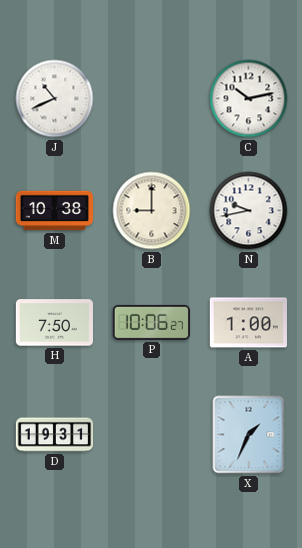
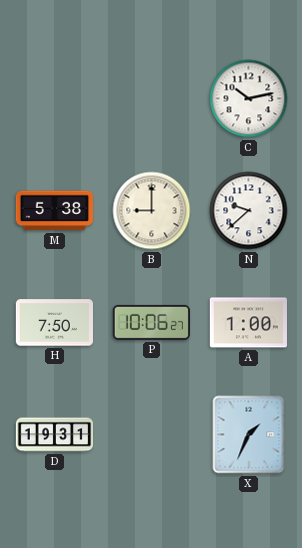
J: 10:41 -> none
M: 10:38 -> 5:38
N: 9:43 -> 9:38
